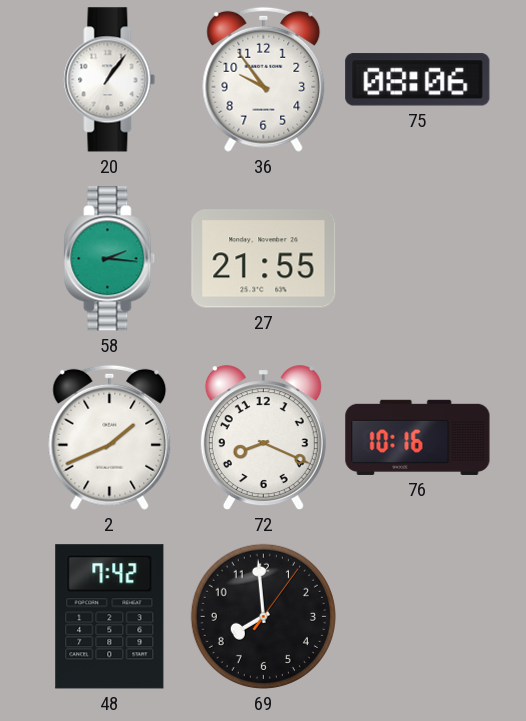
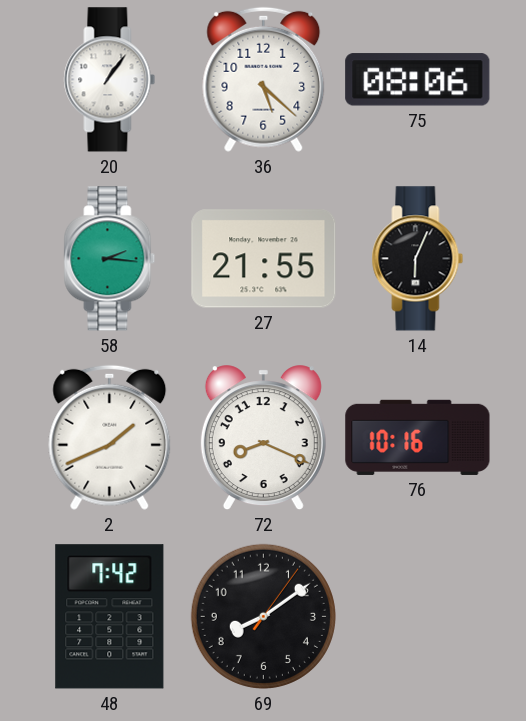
36: 9:54 -> 5:22
14: none -> 6:04
69: 7:59 -> 8:09
